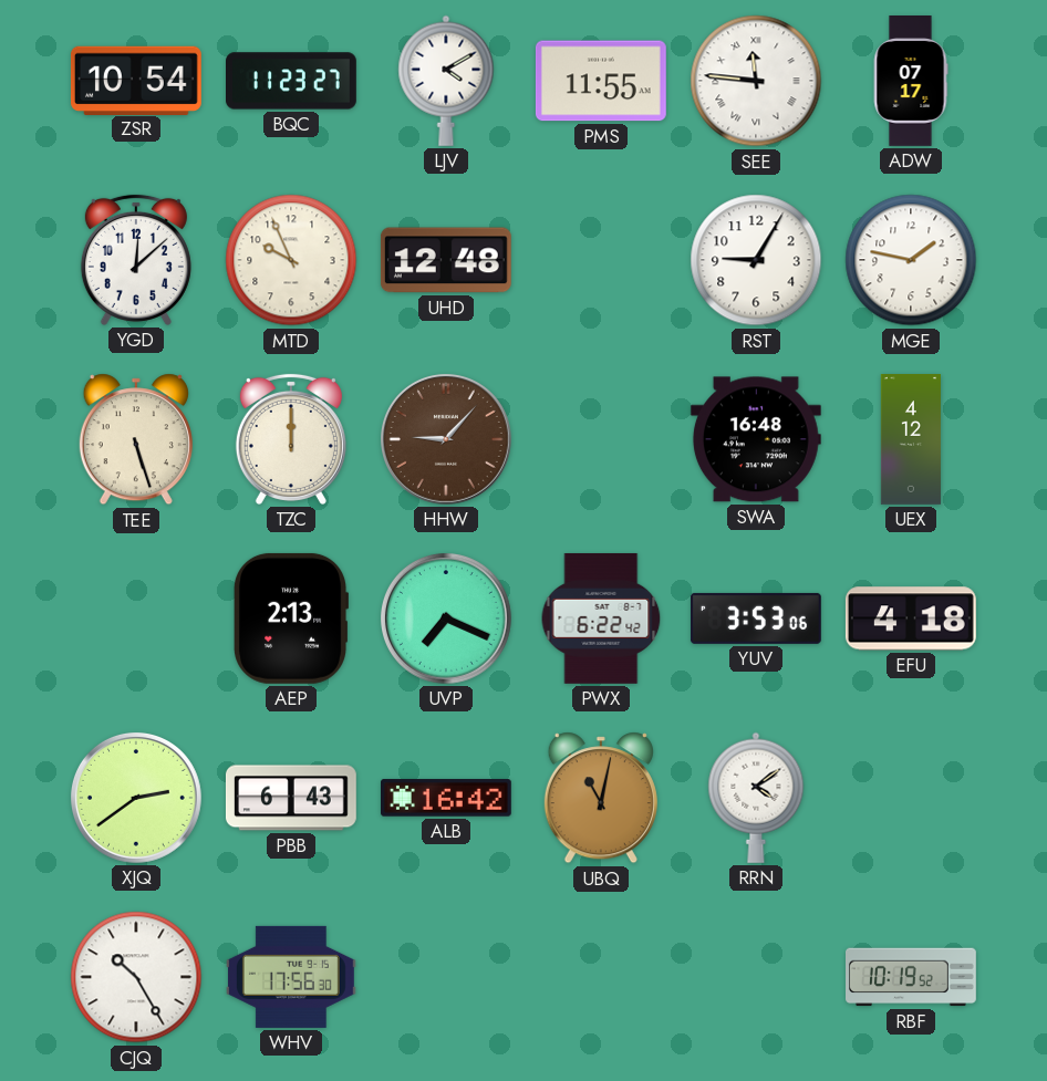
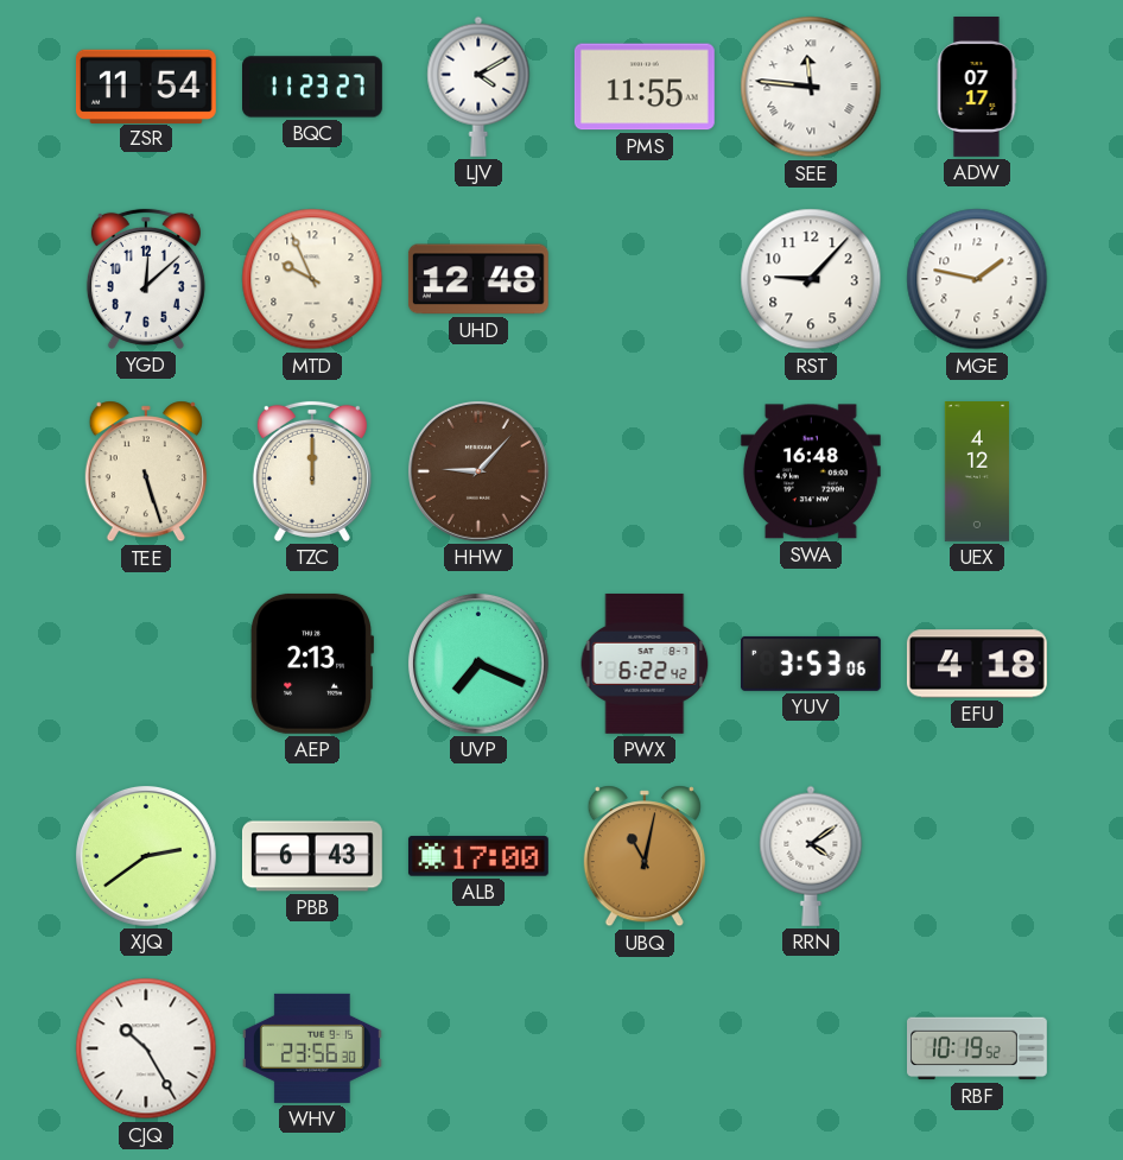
ZSR: 10:54 -> 11:54
RST: 9:05 -> 9:07
ALB: 16:42 -> 17:00
WHV: 17:56 -> 23:56
